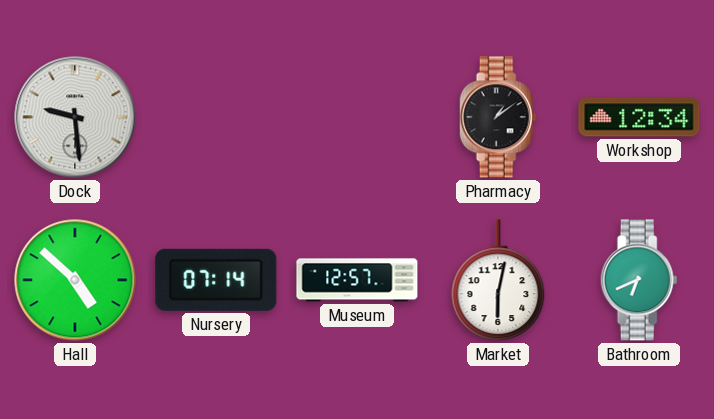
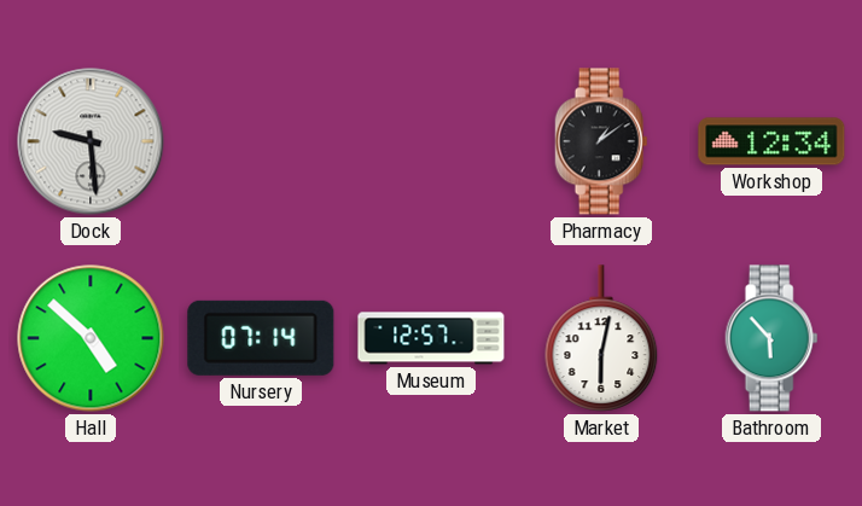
Bathroom: 6:41 -> 5:53
